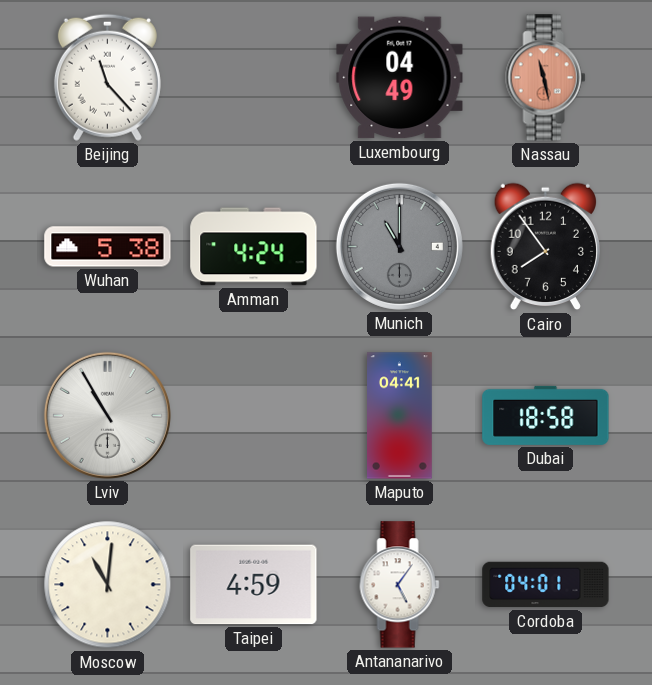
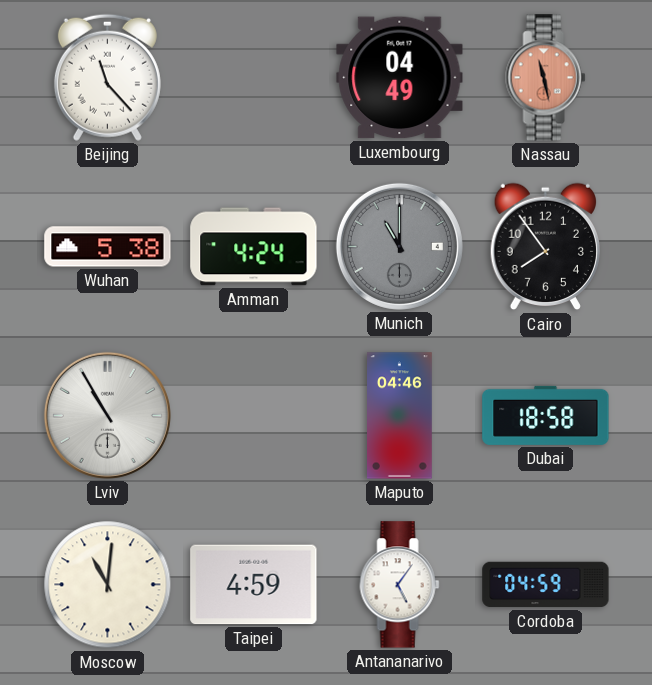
Maputo: 04:41 -> 04:46
Cordoba: 04:01 -> 04:59
